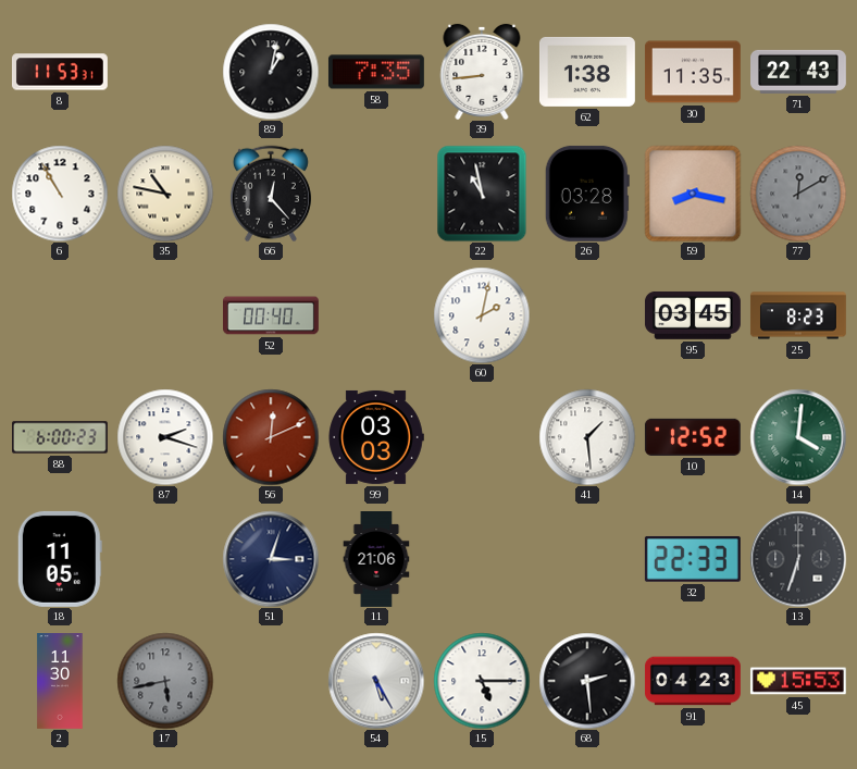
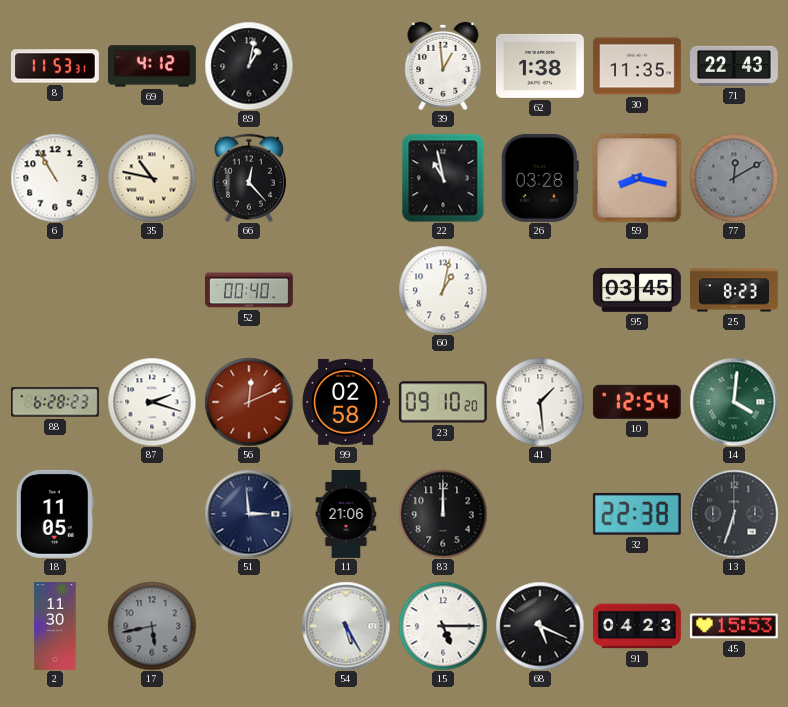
69: none -> 4:12
58: 7:35 -> none
39: 8:44 -> 12:59
60: 2:02 -> 1:02
88: 6:00 -> 6:28
99: 03:03 -> 02:58
23: none -> 09:10
10: 12:52 -> 12:54
51: 3:03 -> 2:59
83: none -> 12:00
32: 22:33 -> 22:38
68: 2:29 -> 5:19
